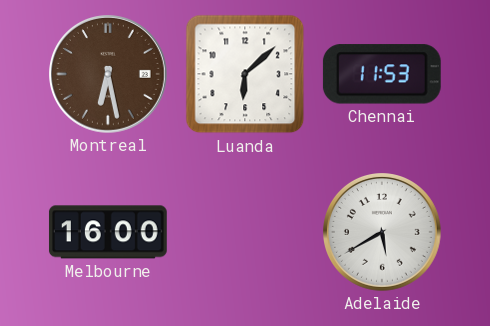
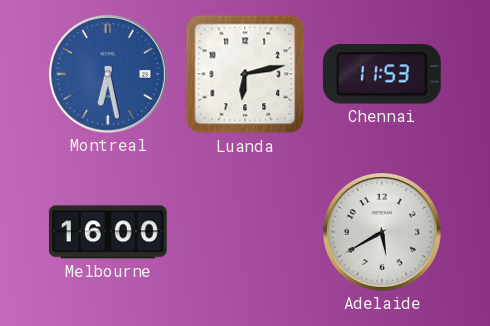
Montreal dial: brown -> blue
Luanda: 6:08 -> 6:13
